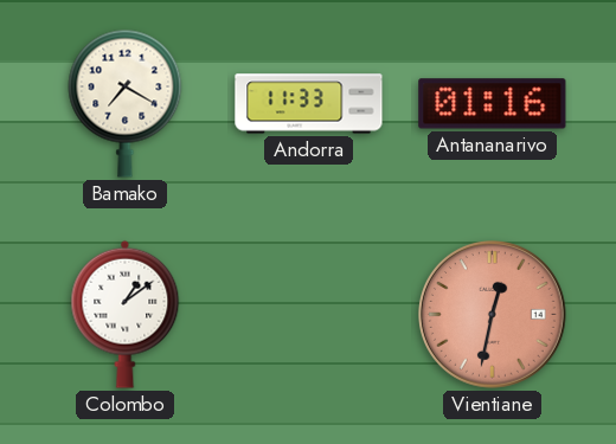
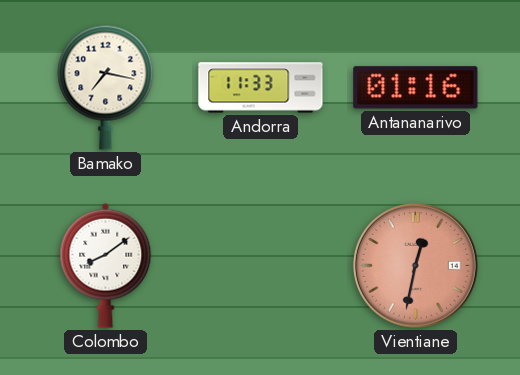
Bamako: 7:20 -> 7:17
Colombo: 1:09 -> 8:09
